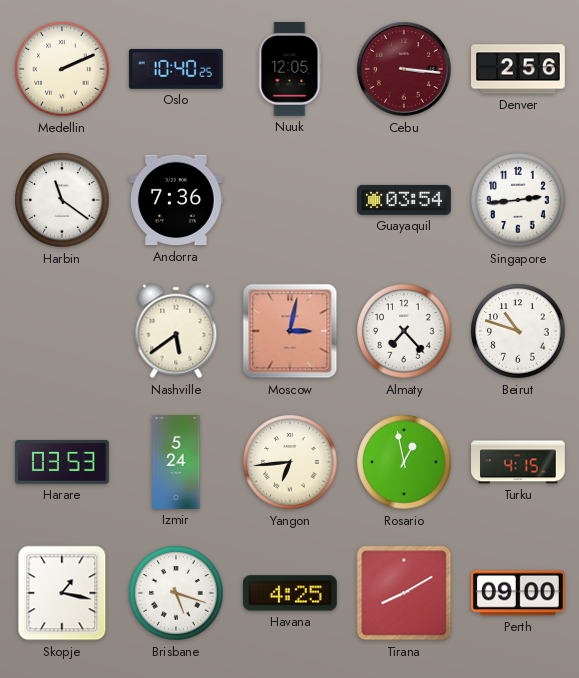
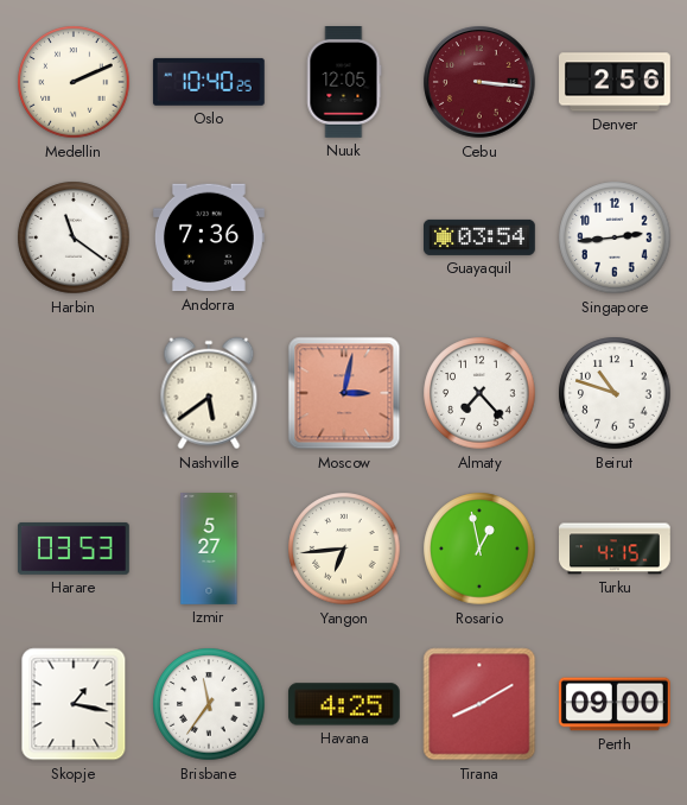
Izmir: 5:24 -> 5:27
Brisbane: 5:18 -> 11:36
